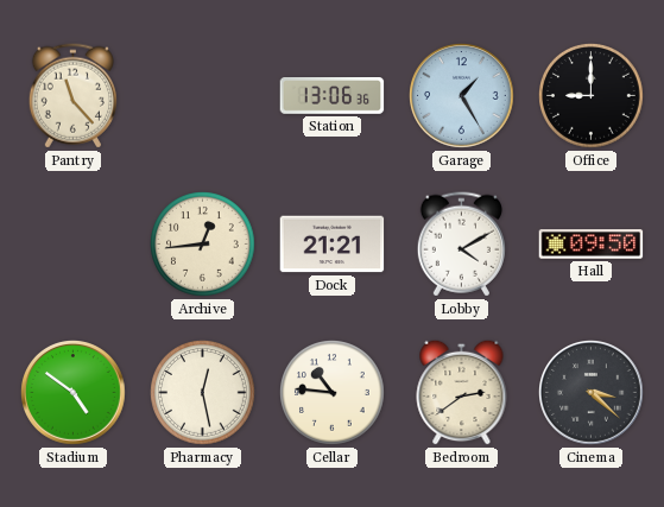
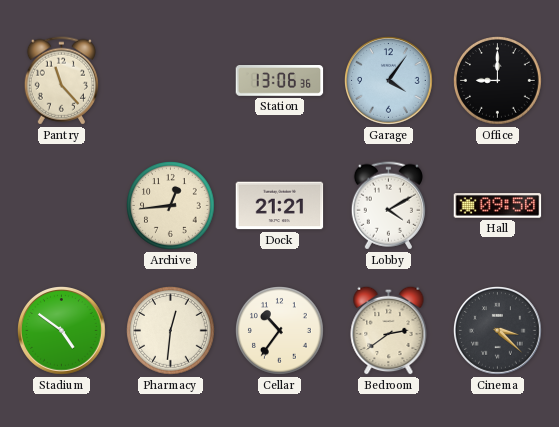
Garage: 1:25 -> 4:06
Pharmacy: 12:28 -> 12:31
Cellar: 10:46 -> 10:36
